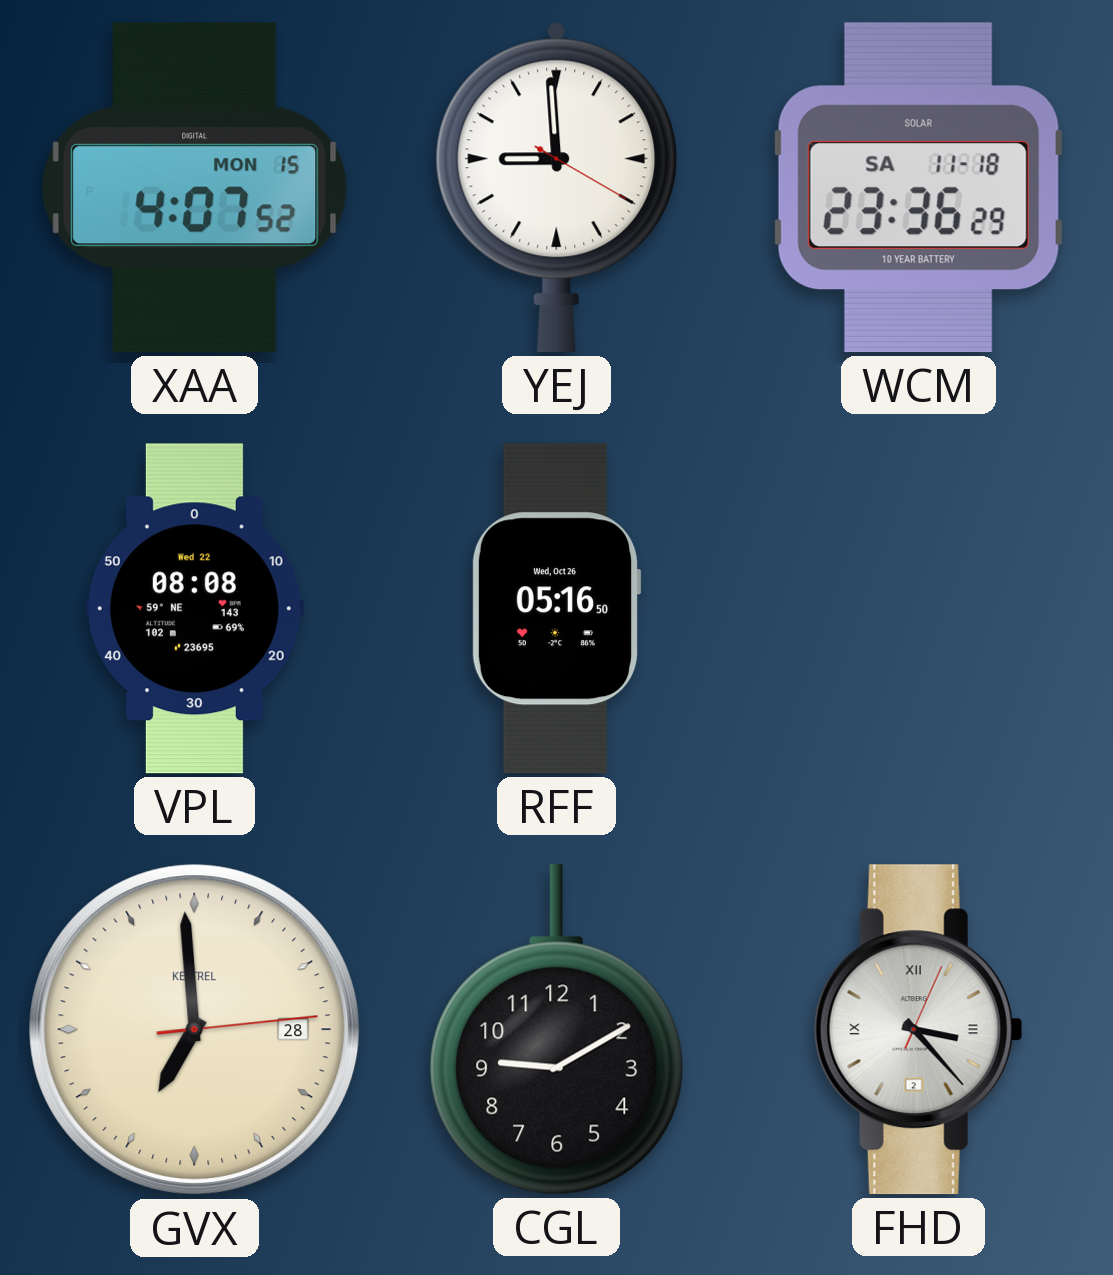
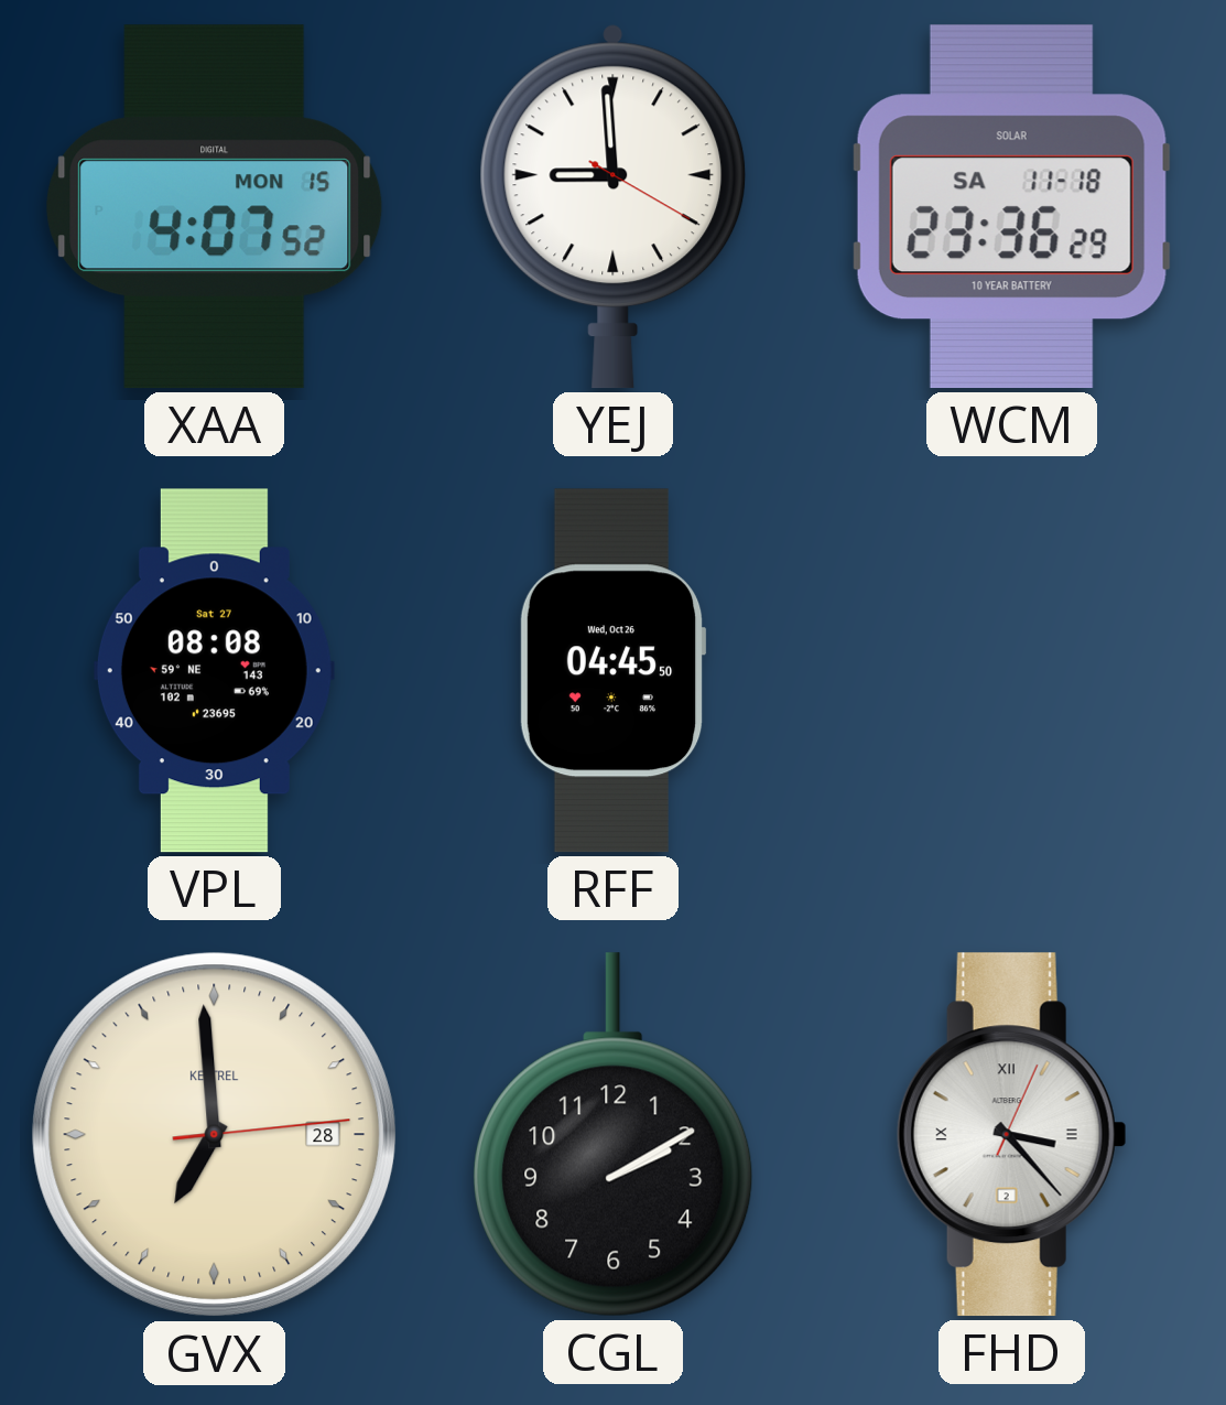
VPL date: Wed 22 -> Sat 27
RFF: 05:16 -> 04:45
CGL: 9:10 -> 2:10
